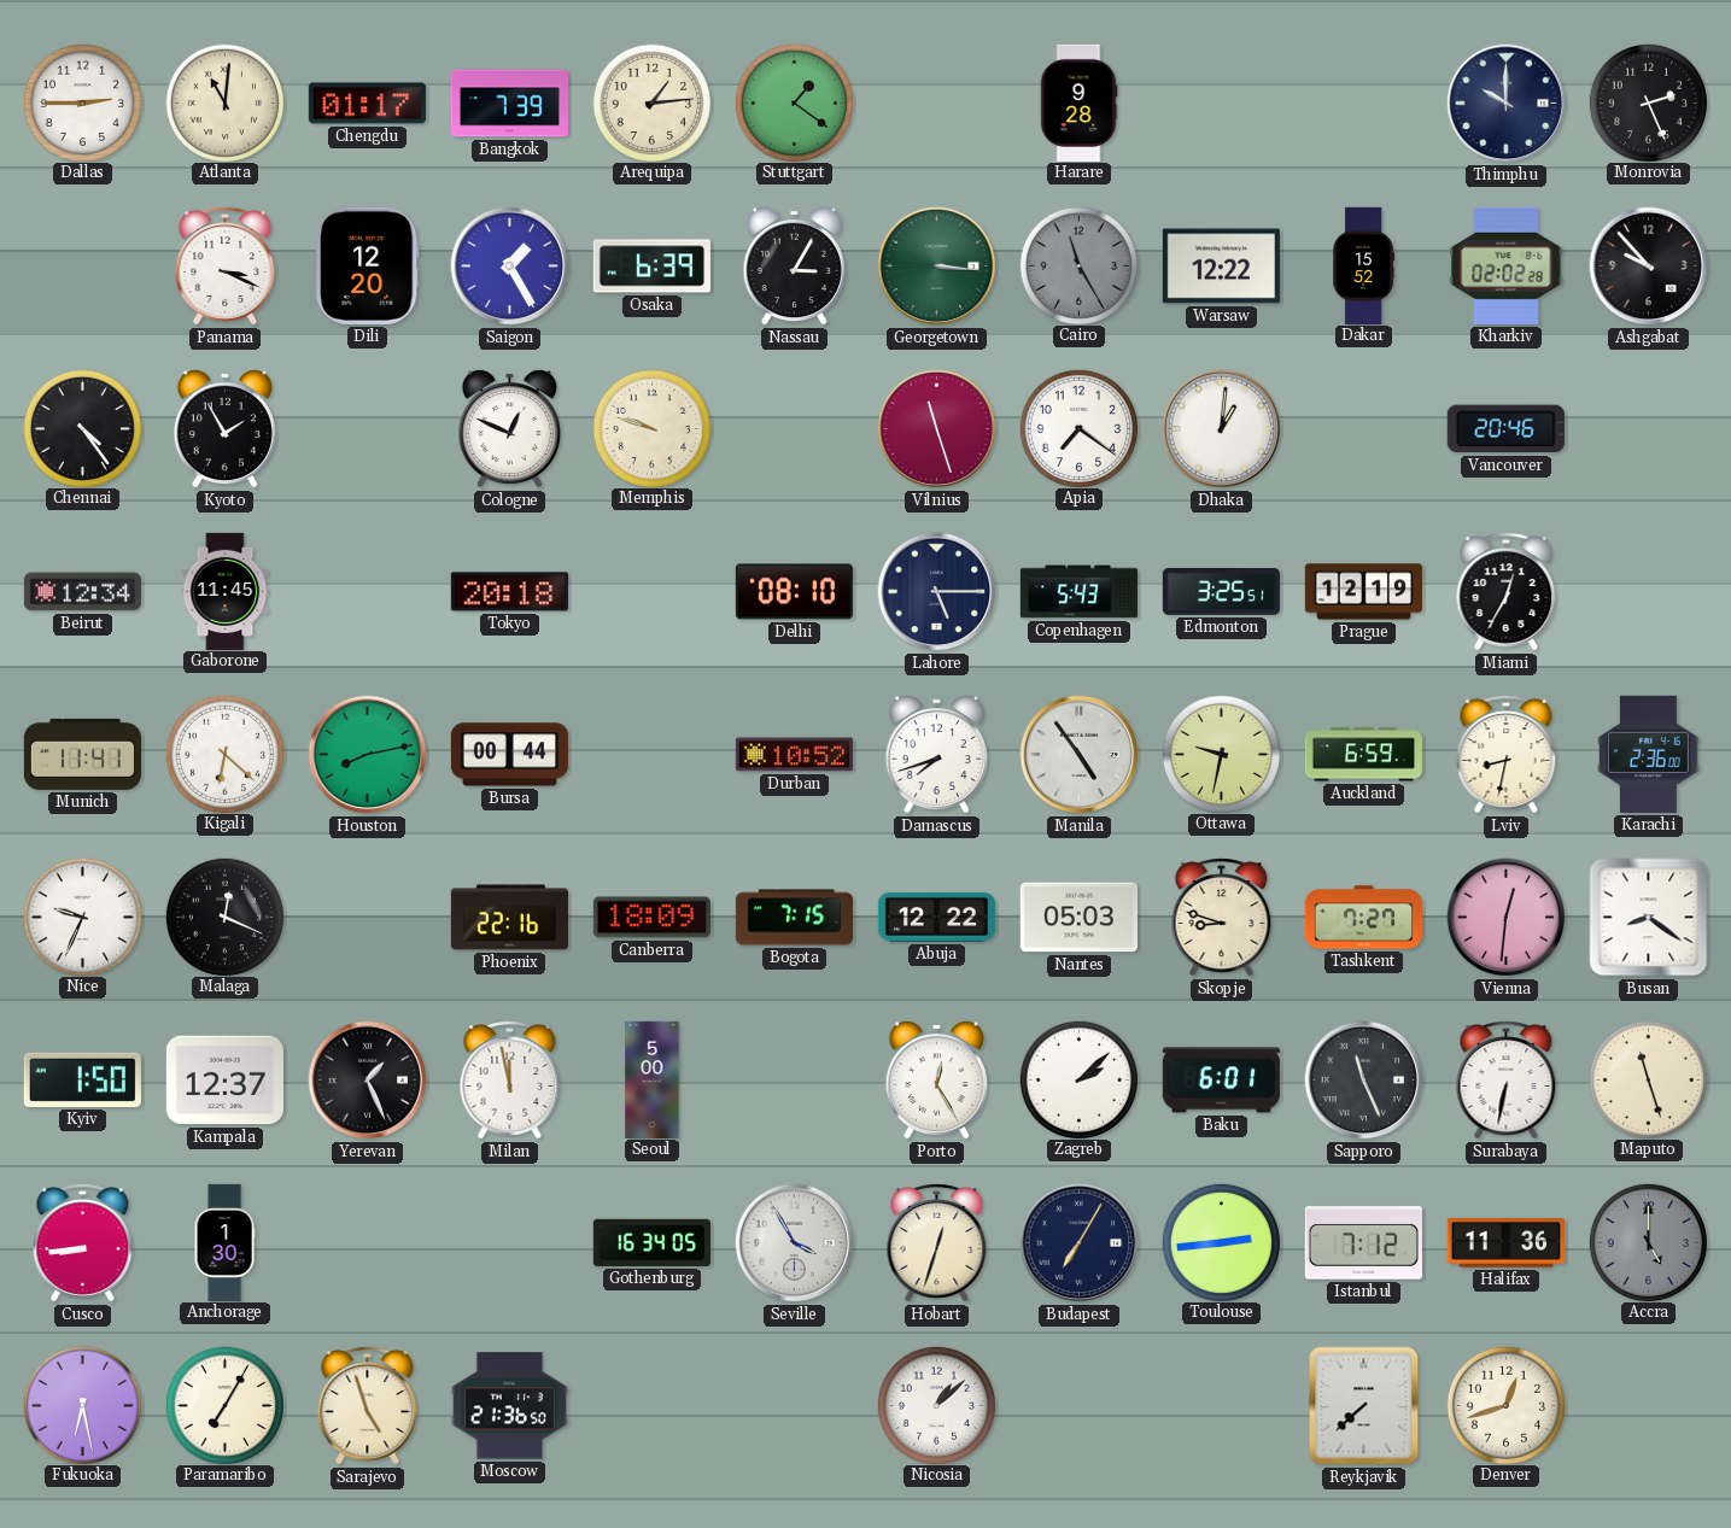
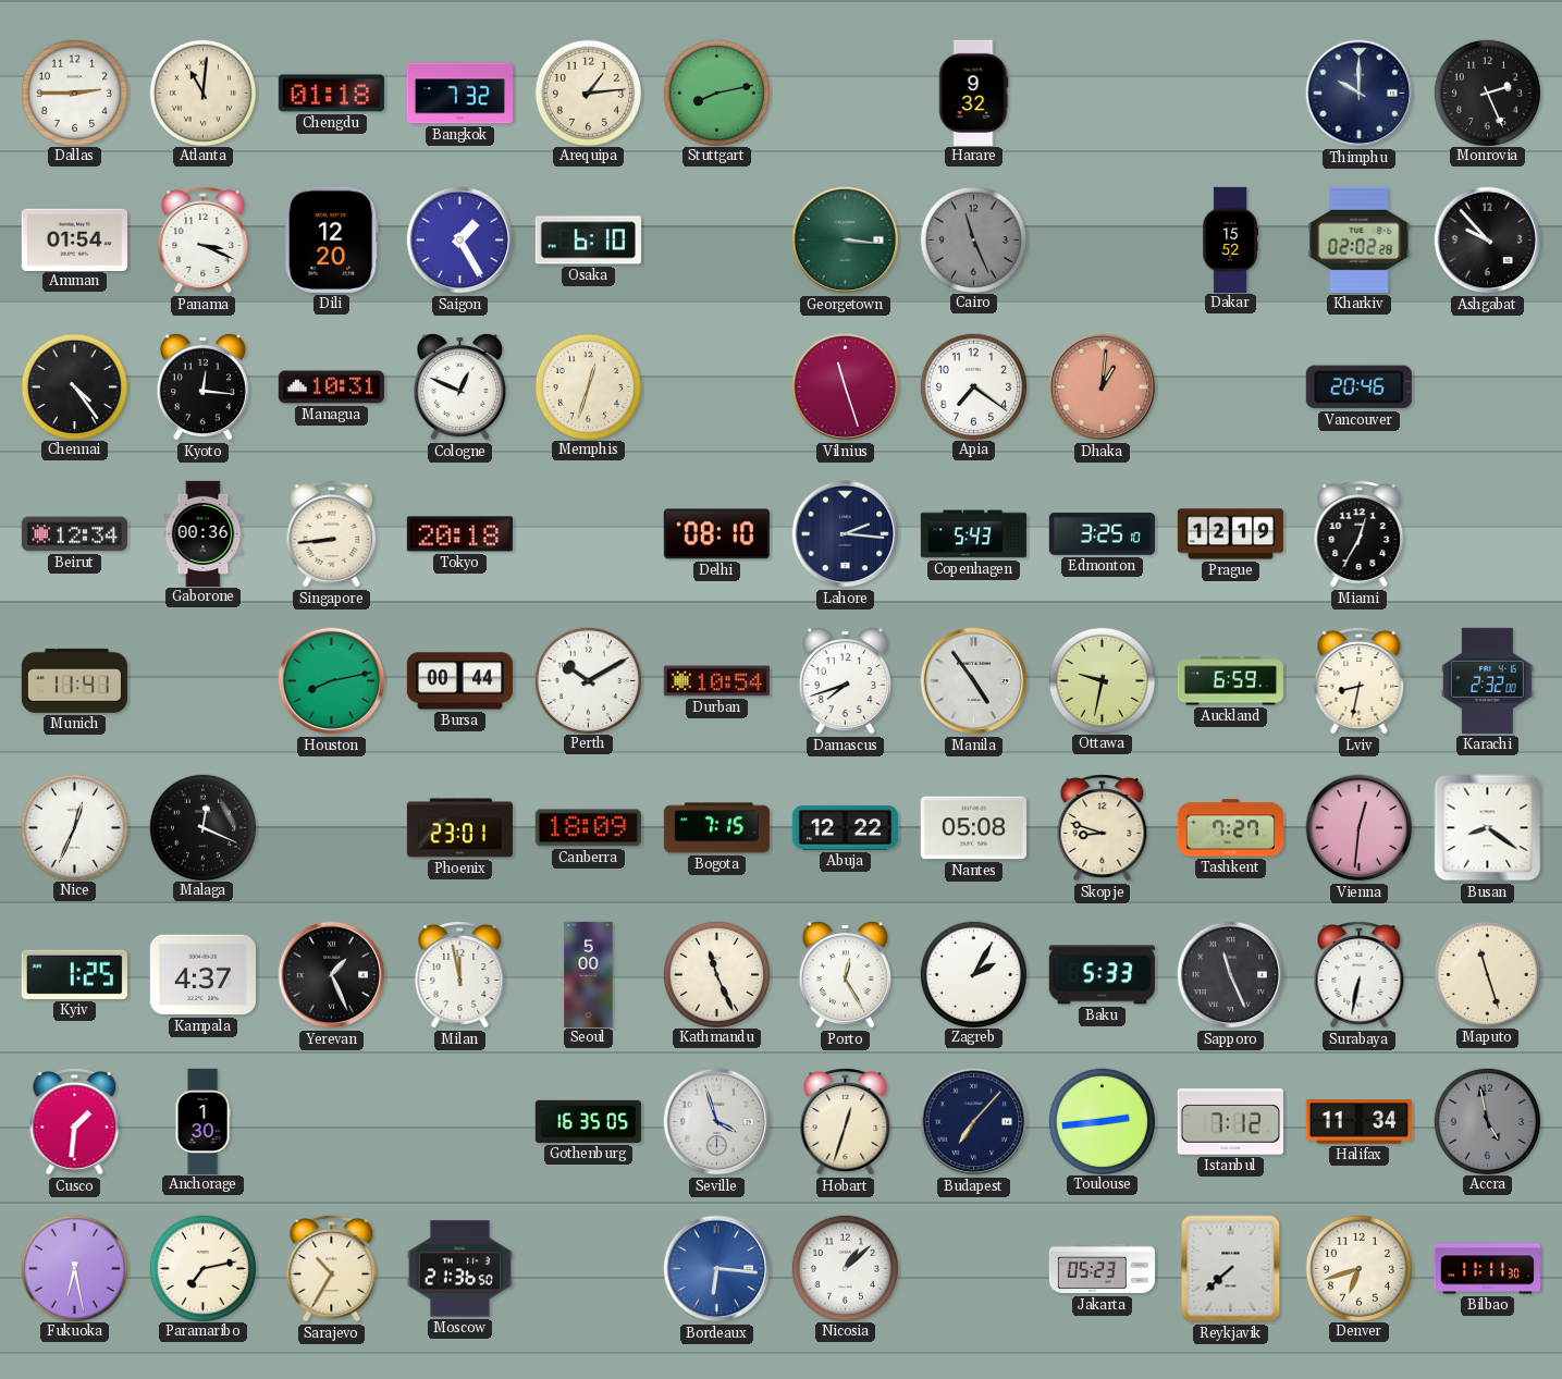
Chengdu: 01:17 -> 01:18
Bangkok: 7:39 -> 7:32
Stuttgart: 1:21 -> 8:13
Harare: 9:28 -> 9:32
Amman: none -> 01:54
Osaka: 6:39 -> 6:10
Nassau: 3:05 -> none
Cairo: 11:25 -> 11:26
Warsaw: 12:22 -> none
Kyoto: 1:55 -> 12:16
Managua: none -> 10:31
Memphis: 9:48 -> 12:33
Dhaka dial: white -> salmon
Gaborone: 11:45 -> 00:36
Singapore: none -> 8:44
Lahore: 5:15 -> 2:16
Edmonton: 3:25:51 -> 3:25:10
Kigali: 6:22 -> none
Perth: none -> 10:10
Durban: 10:52 -> 10:54
Karachi: 2:36 -> 2:32
Nice: 9:34 -> 12:34
Phoenix: 22:16 -> 23:01
Nantes: 05:03 -> 05:08
Kyiv: 1:50 -> 1:25
Kampala: 12:37 -> 4:37
Kathmandu: none -> 11:26
Zagreb: 2:08 -> 2:05
Baku: 6:01 -> 5:33
Cusco: 8:44 -> 1:31
Gothenburg: 16:34 -> 16:35
Seville: 3:55 -> 3:57
Budapest: 7:05 -> 7:07
Halifax: 11:36 -> 11:34
Accra: 5:00 -> 4:58
Paramaribo: 7:05 -> 7:13
Sarajevo: 4:57 -> 10:35
Bordeaux: none -> 6:16
Jakarta: none -> 05:23
Denver: 12:42 -> 6:42
Bilbao: none -> 11:11
